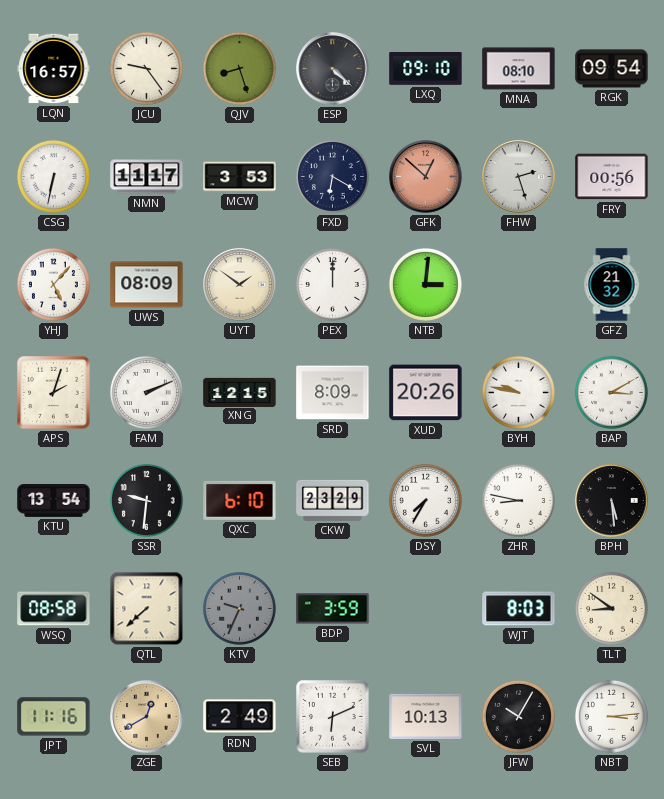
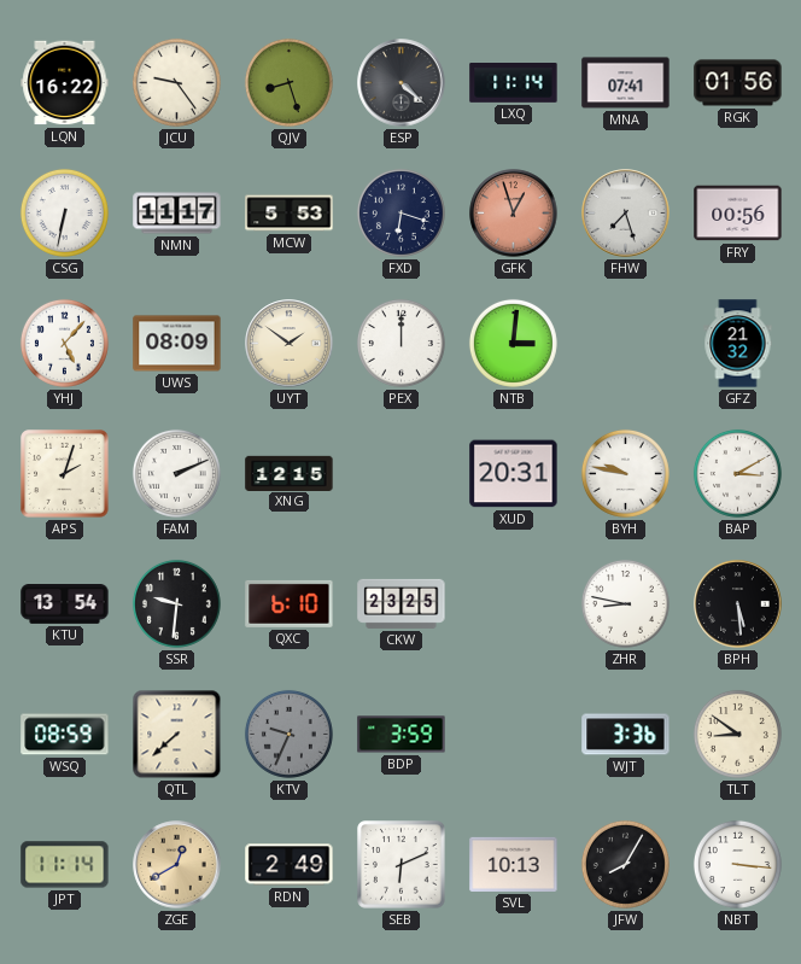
LQN: 16:57 -> 16:22
LXQ: 09:10 -> 11:14
MNA: 08:10 -> 07:41
RGK: 09:54 -> 01:56
MCW: 3:53 -> 5:53
FXD: 6:20 -> 6:18
GFK: 12:52 -> 12:57
FHW: 2:27 -> 7:27
SRD: 8:09 -> none
XUD: 20:26 -> 20:31
CKW: 23:29 -> 23:25
DSY: 7:35 -> none
WSQ: 08:58 -> 08:59
WJT: 8:03 -> 3:36
JPT: 11:16 -> 11:14
JFW: 10:05 -> 8:05
NBT: 3:14 -> 3:16
